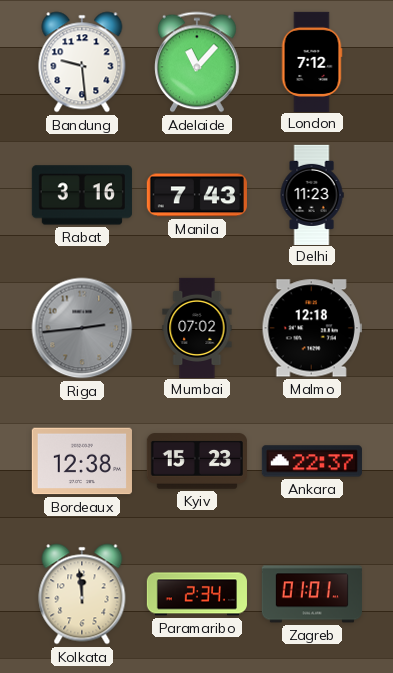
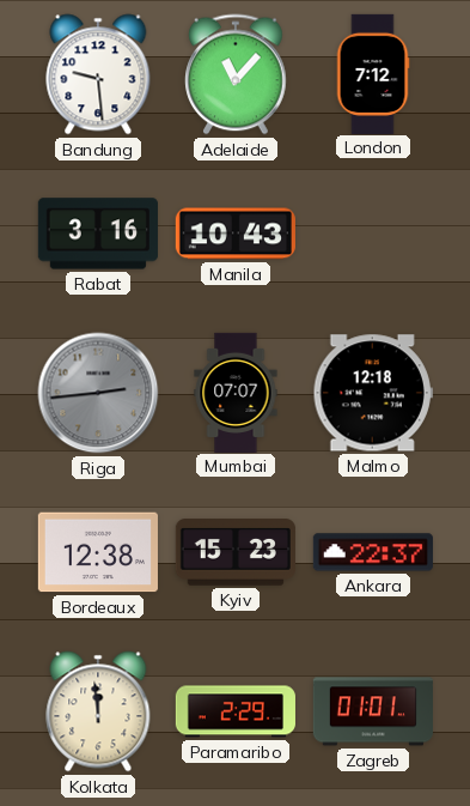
Manila: 7:43 -> 10:43
Delhi: 11:23 -> none
Mumbai: 07:02 -> 07:07
Paramaribo: 2:34 -> 2:29
